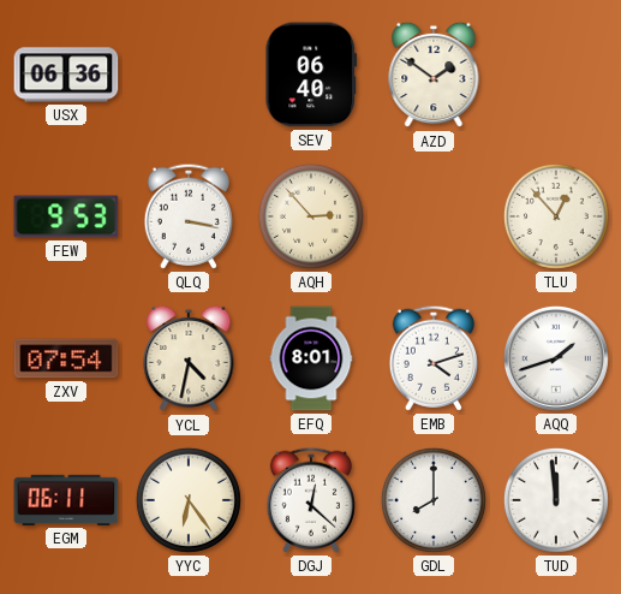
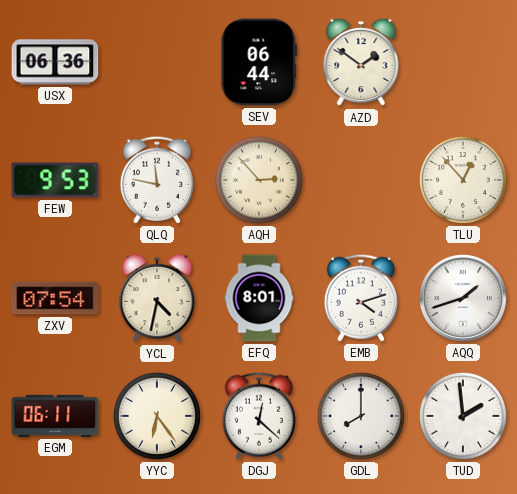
SEV: 06:40 -> 06:44
QLQ: 3:17 -> 11:47
TUD: 11:59 -> 1:59
